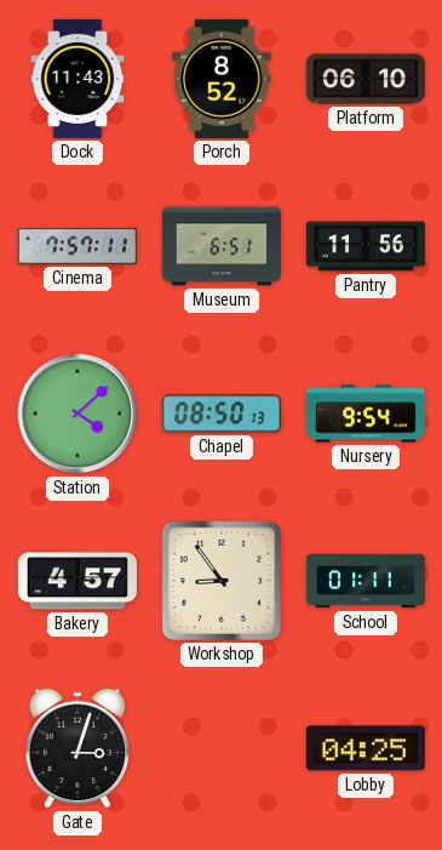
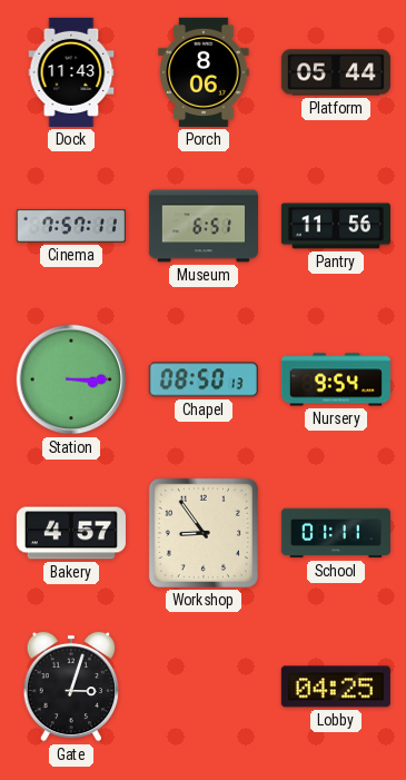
Porch: 8:52 -> 8:06
Platform: 06:10 -> 05:44
Station: 4:08 -> 3:15
